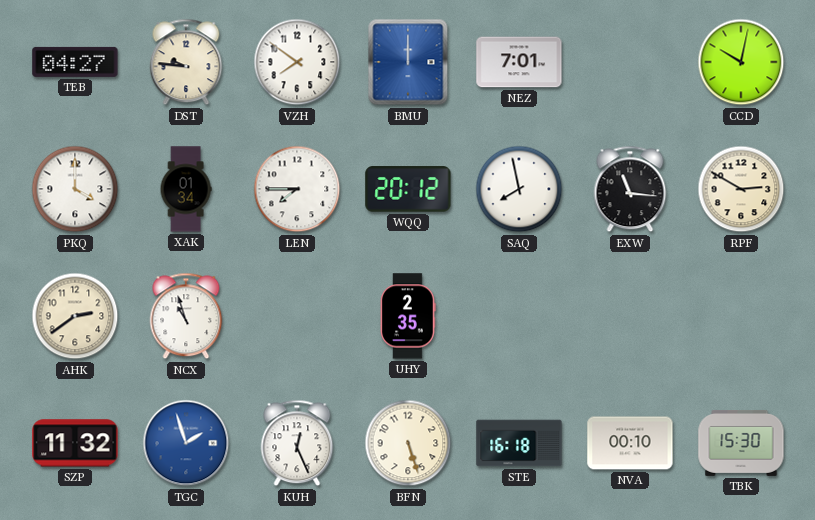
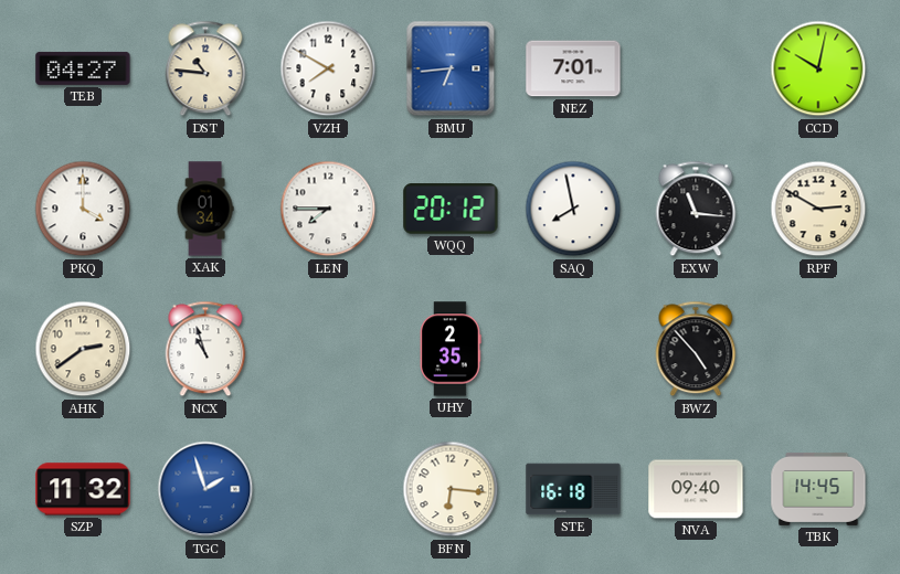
DST: 9:46 -> 10:46
VZH: 7:51 -> 7:50
BMU: 12:00 -> 6:44
BWZ: none -> 4:53
KUH: 12:26 -> none
BFN: 5:27 -> 6:16
NVA: 00:10 -> 09:40
TBK: 15:30 -> 14:45
